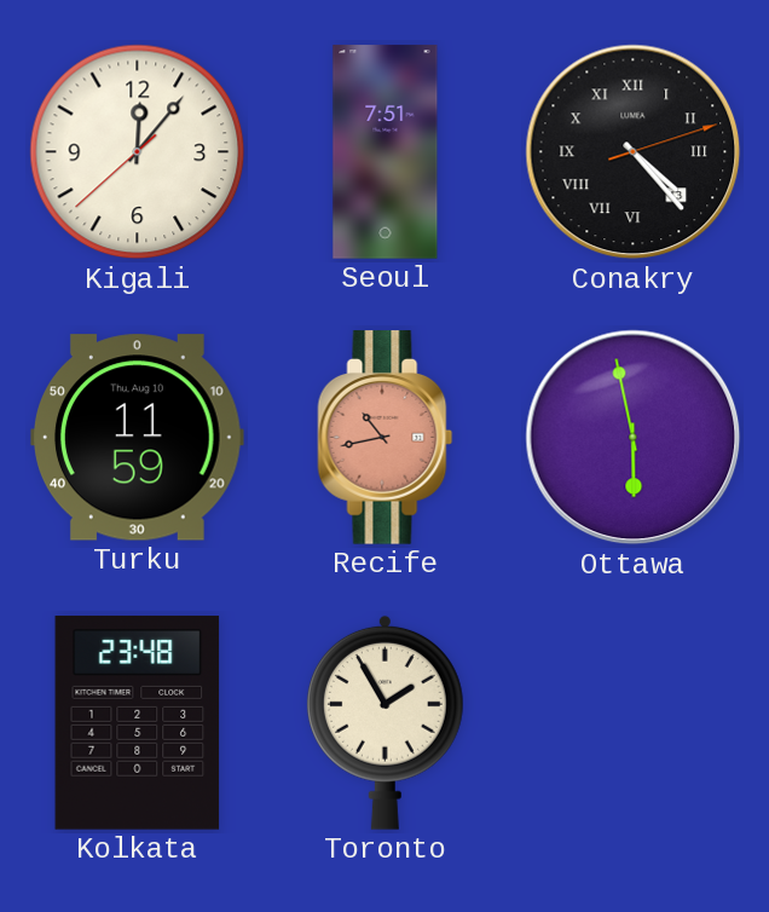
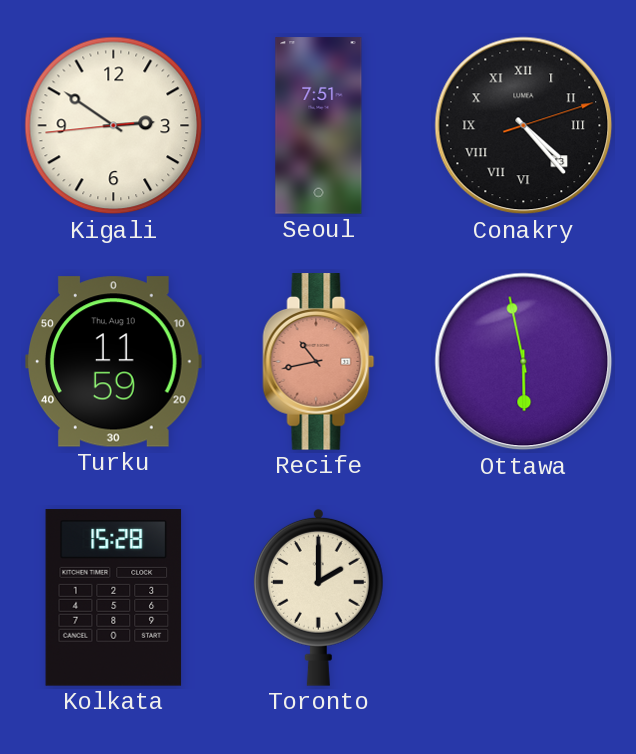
Kigali: 12:06 -> 2:50
Kolkata: 23:48 -> 15:28
Toronto: 1:55 -> 2:00
